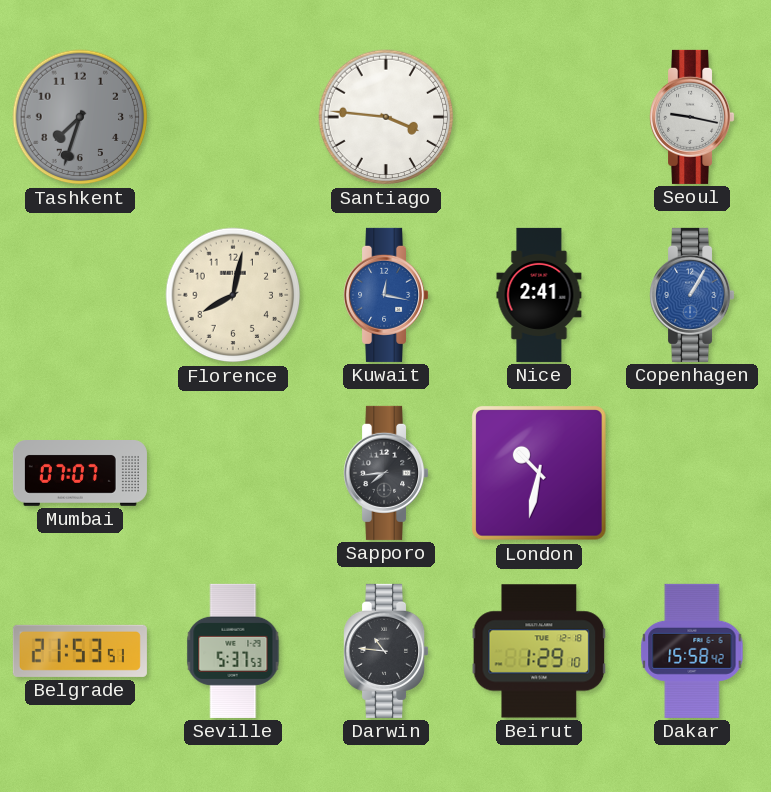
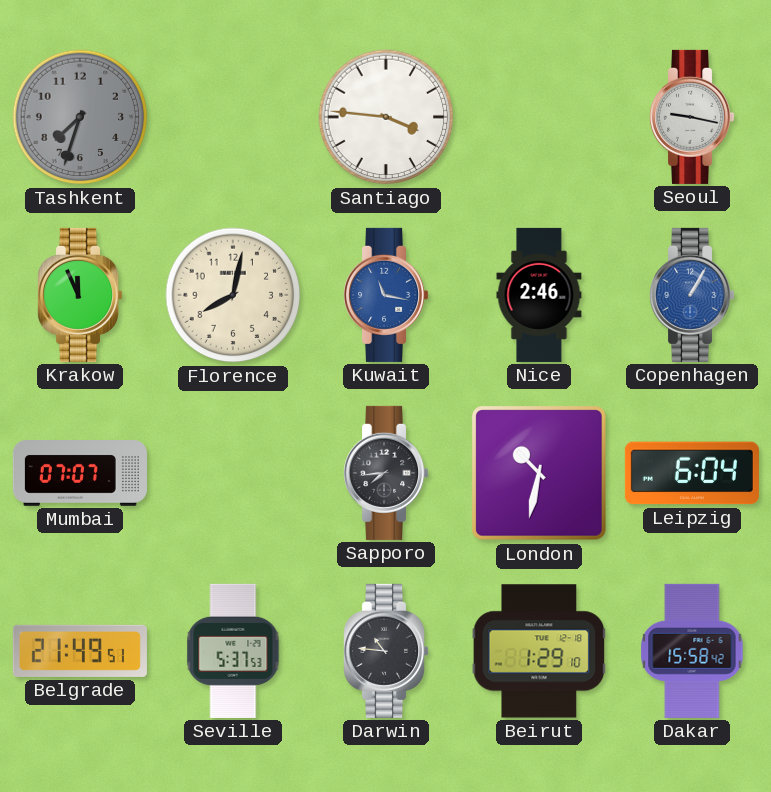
Krakow: none -> 11:56
Kuwait: 12:17 -> 11:17
Nice: 2:41 -> 2:46
Leipzig: none -> 6:04
Belgrade: 21:53 -> 21:49
